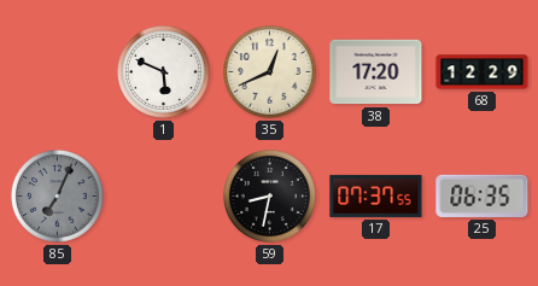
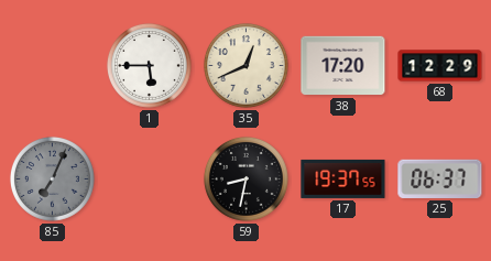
1: 5:49 -> 5:45
17: 07:37 -> 19:37
25: 06:35 -> 06:37
